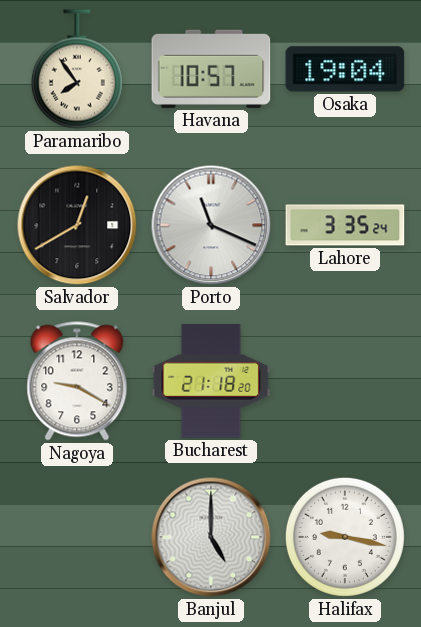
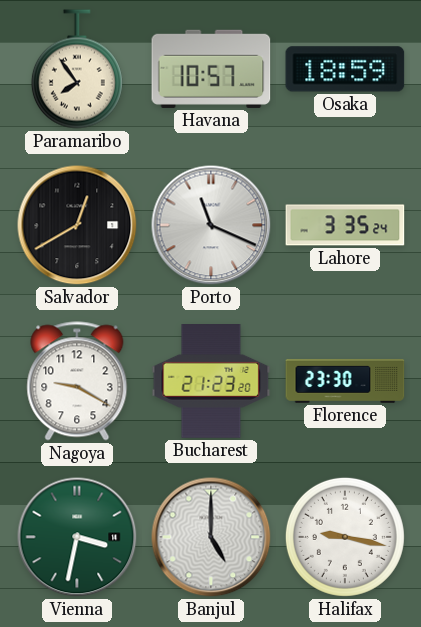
Osaka: 19:04 -> 18:59
Bucharest: 21:18 -> 21:23
Florence: none -> 23:30
Vienna: none -> 3:32
